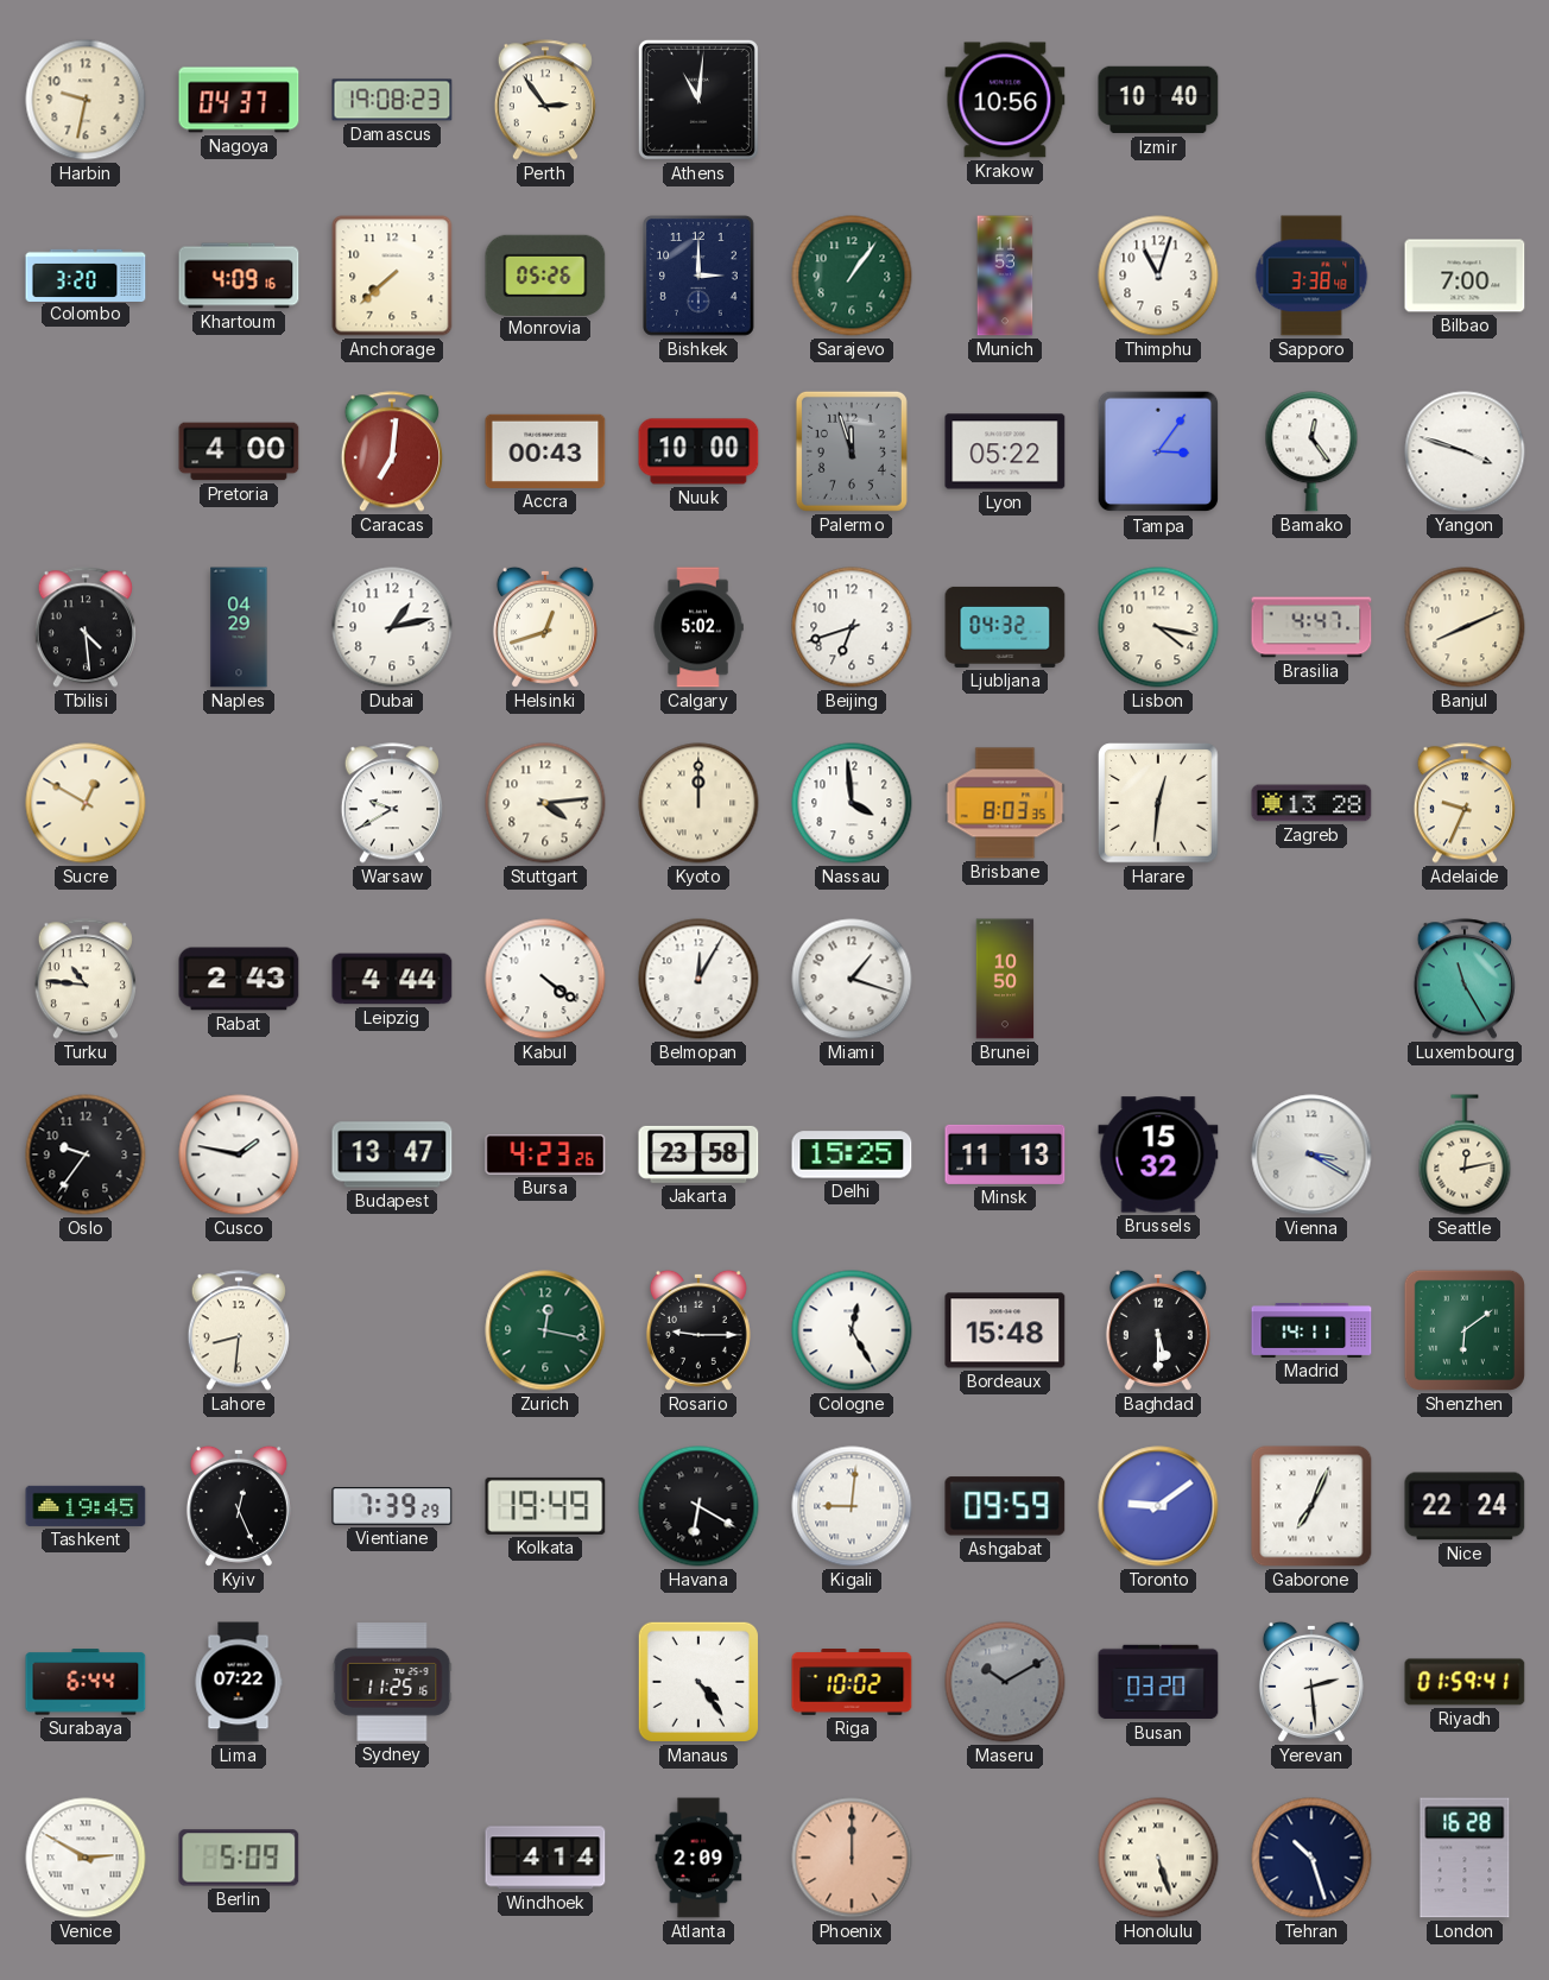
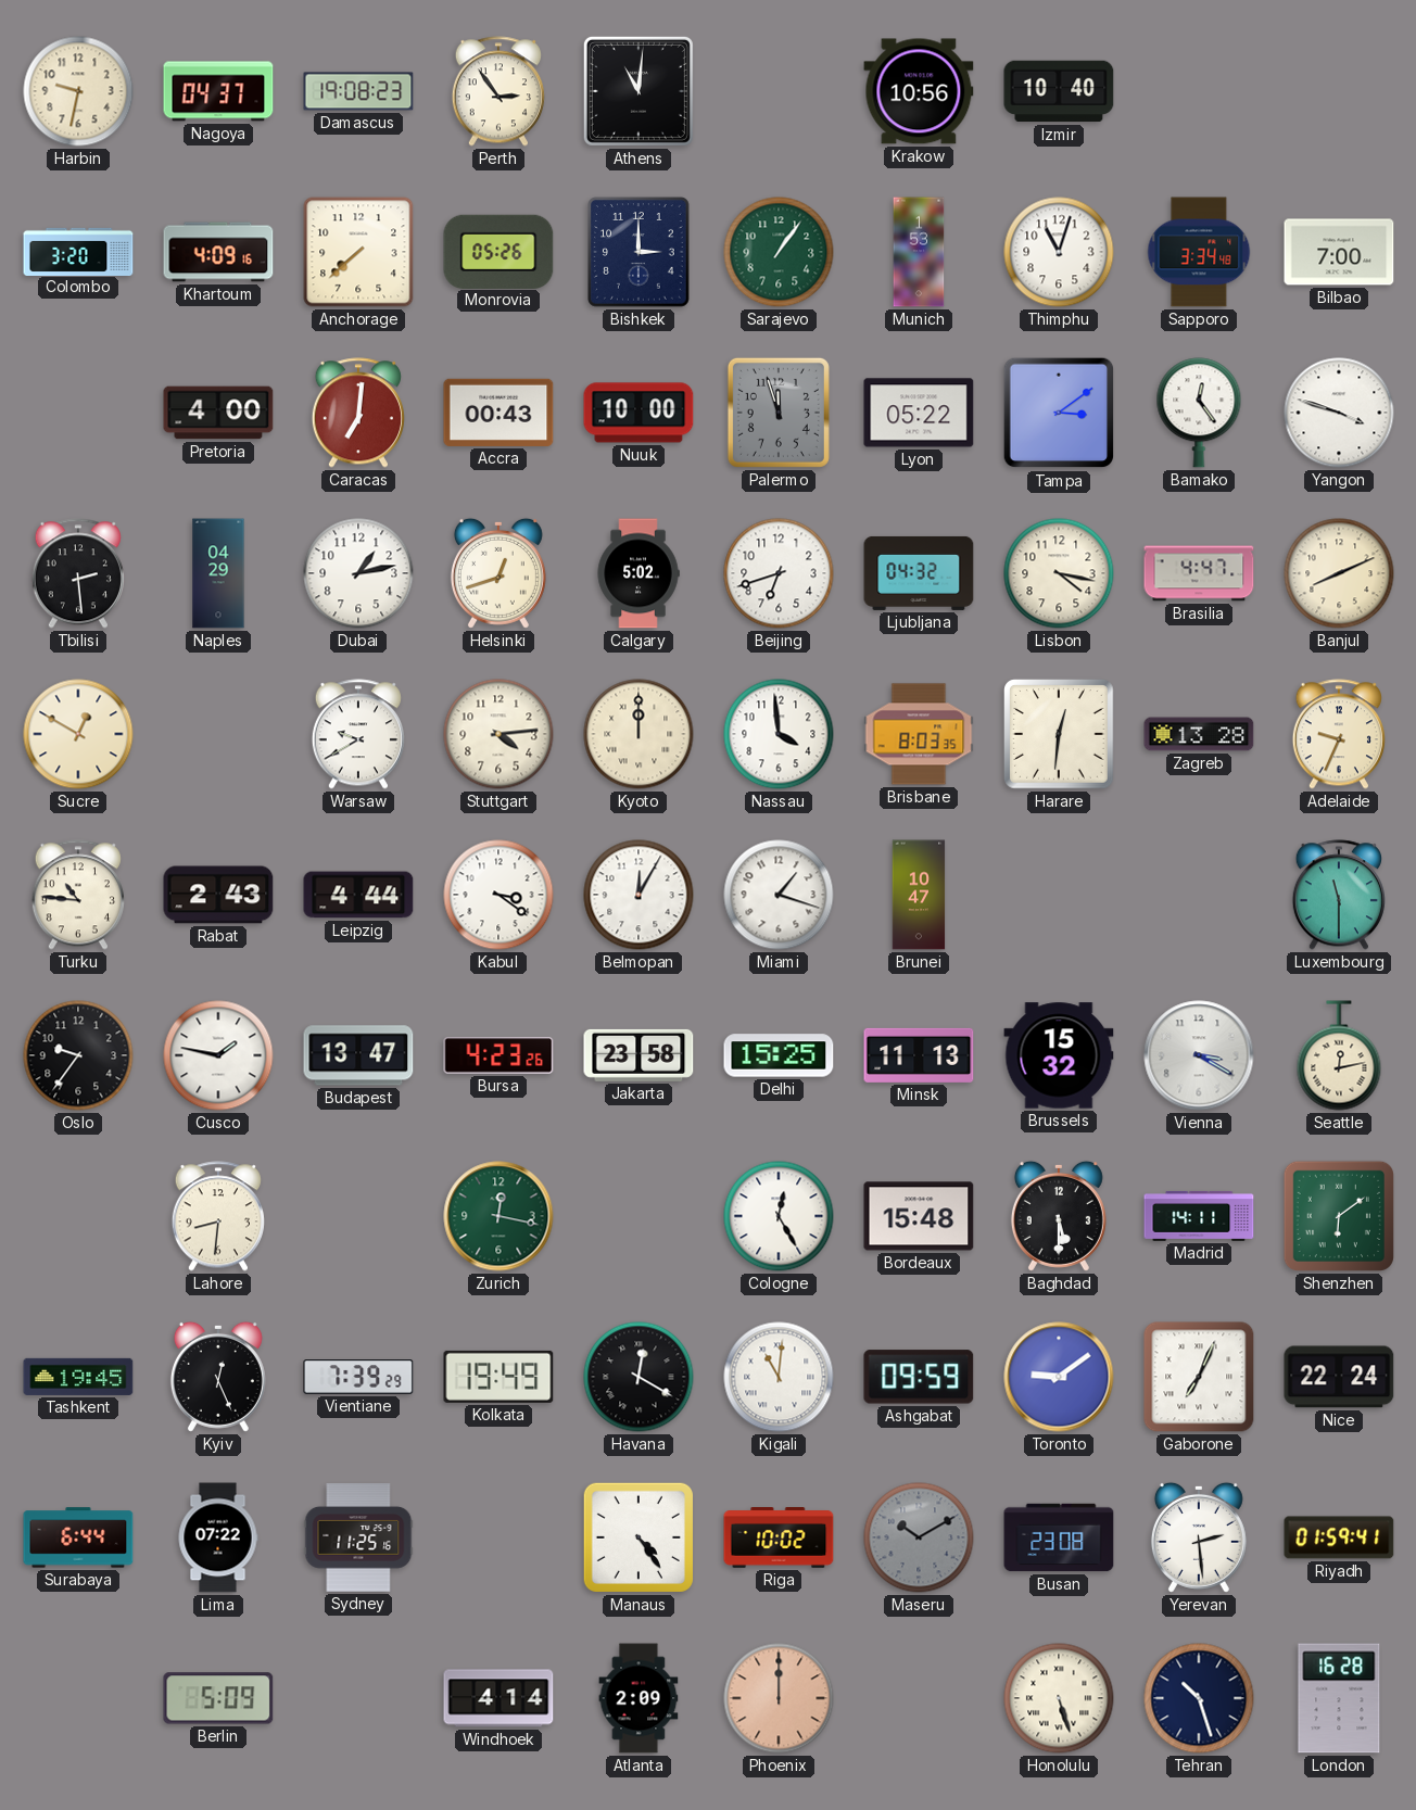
Munich: 11:53 -> 1:53
Sapporo: 3:38 -> 3:34
Tampa: 3:06 -> 3:09
Tbilisi: 4:29 -> 2:29
Kabul: 4:21 -> 3:21
Brunei: 10:50 -> 10:47
Luxembourg: 11:25 -> 11:30
Rosario: 9:15 -> none
Havana: 6:20 -> 12:20
Kigali: 9:01 -> 11:01
Busan: 03:20 -> 23:08
Venice: 2:50 -> none
